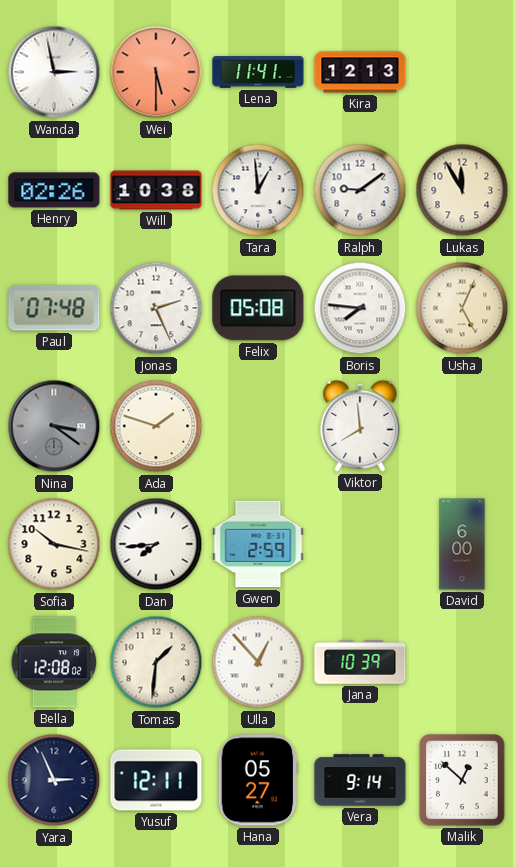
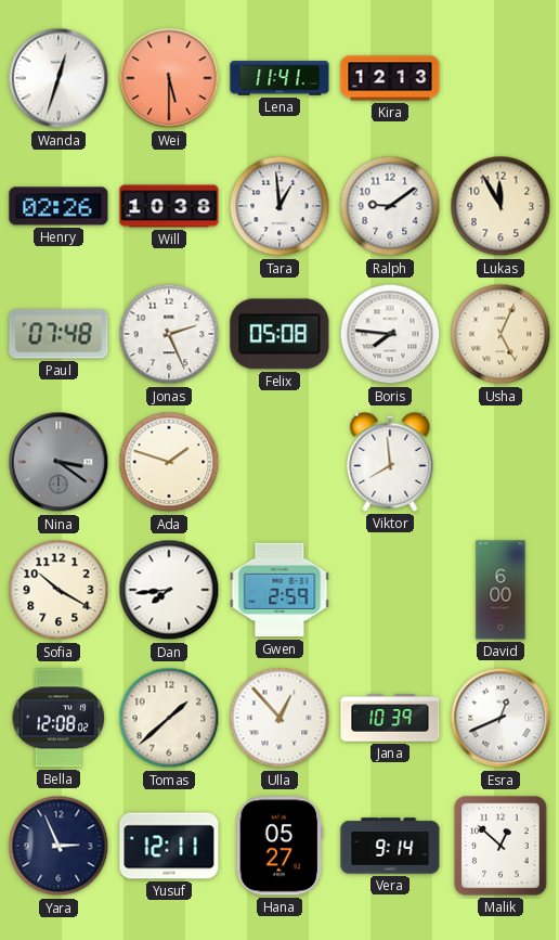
Wanda: 2:58 -> 12:33
Sofia: 10:17 -> 10:20
Tomas: 1:31 -> 1:38
Esra: none -> 12:41
